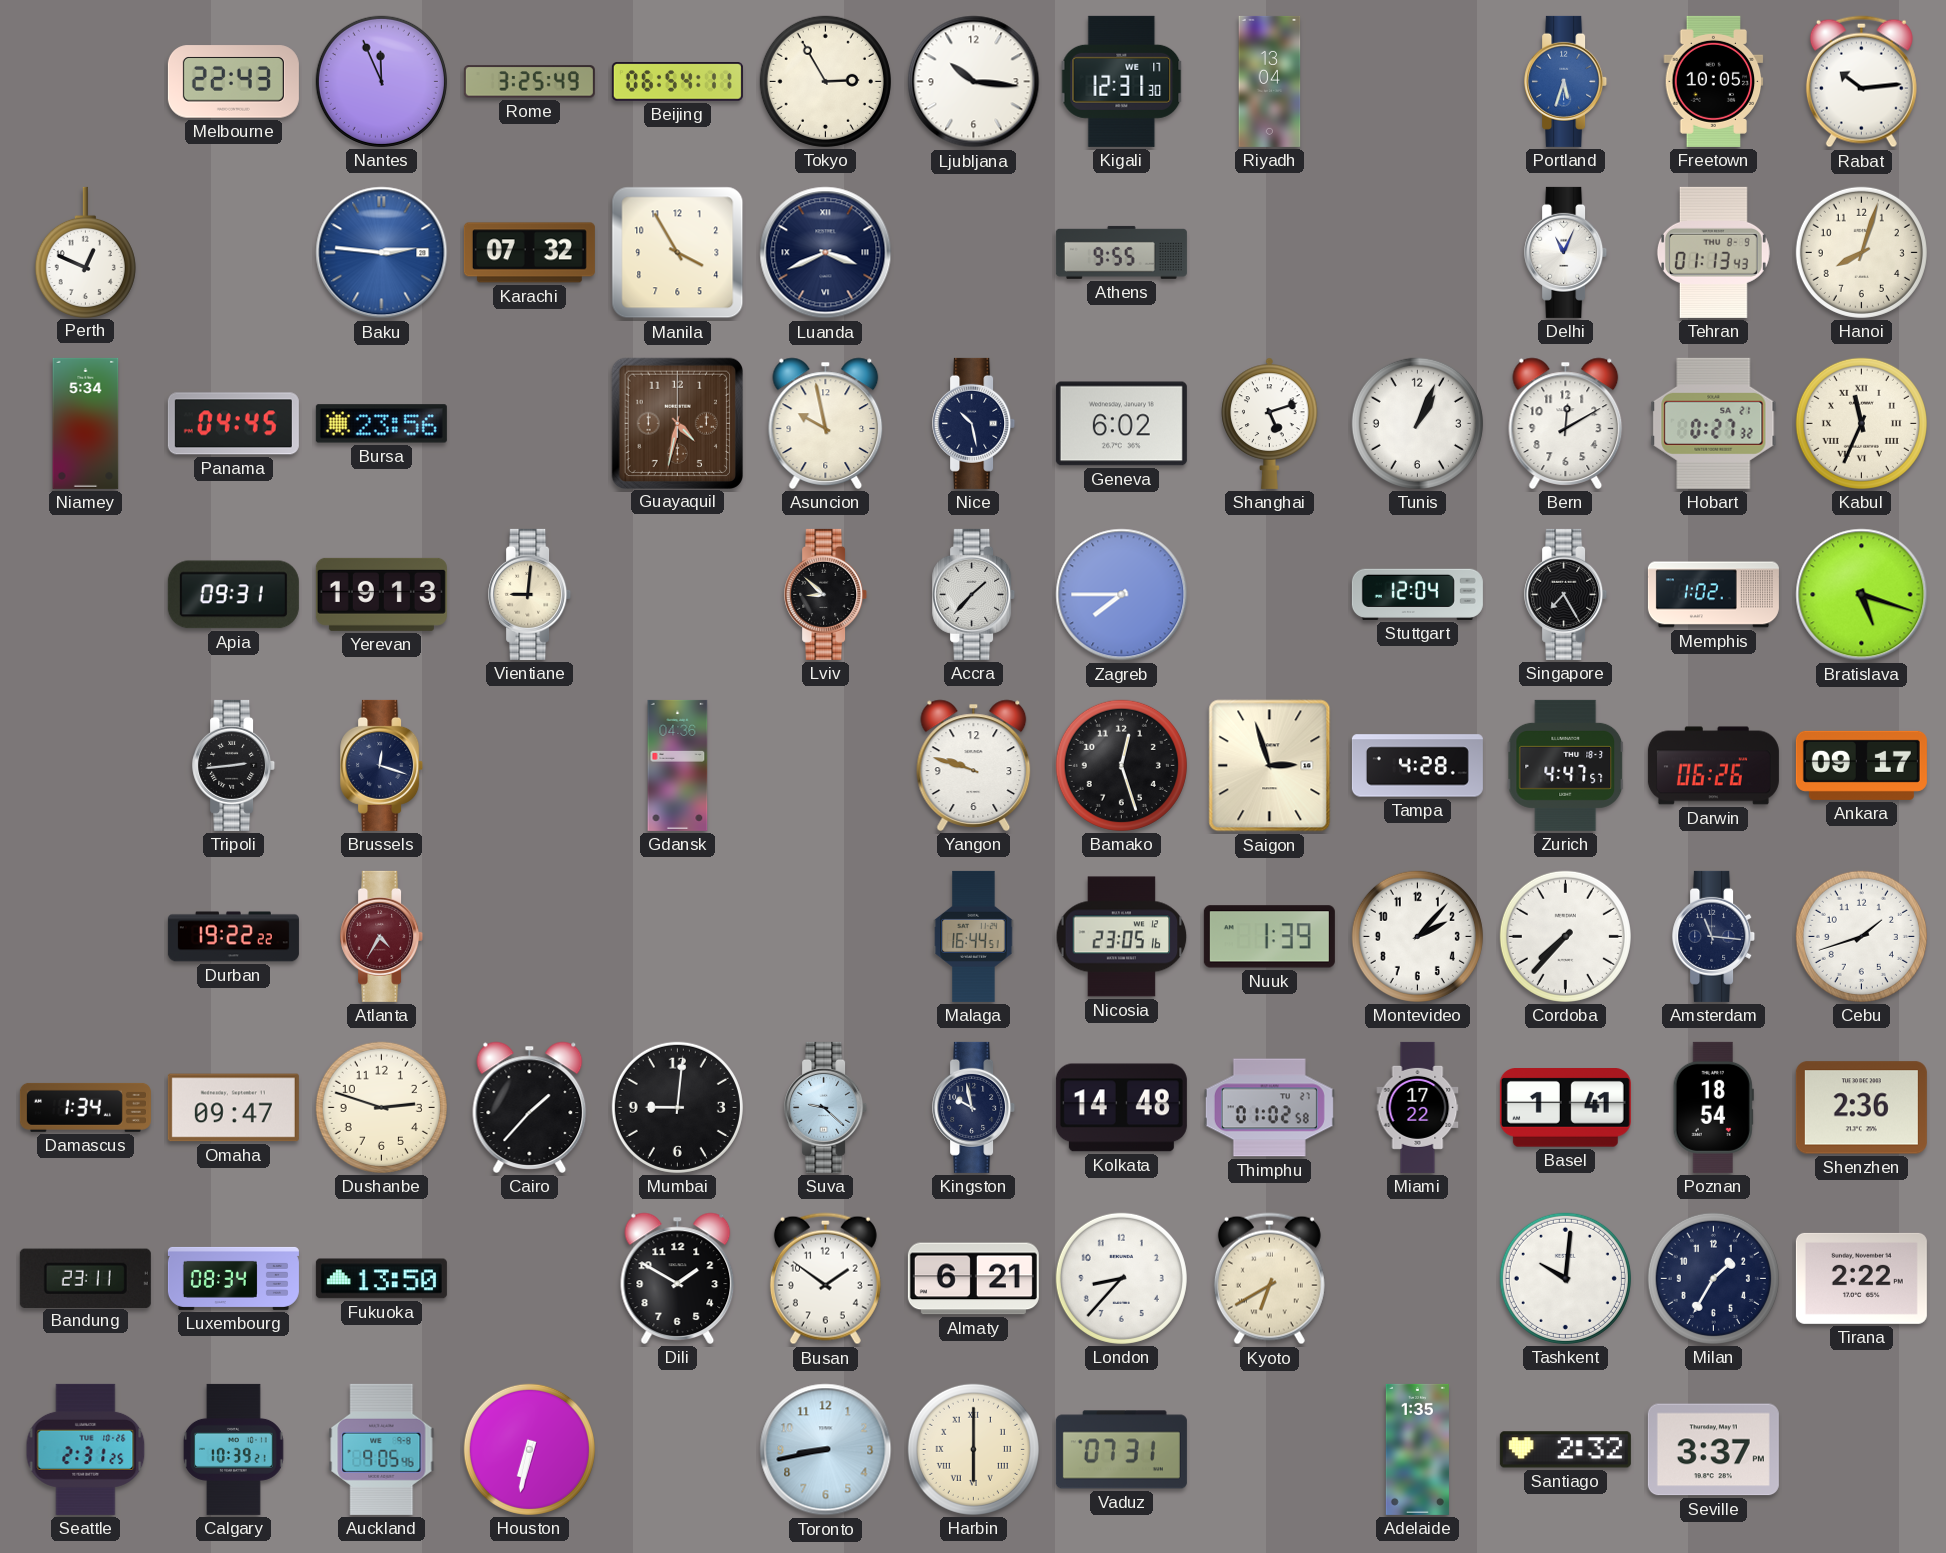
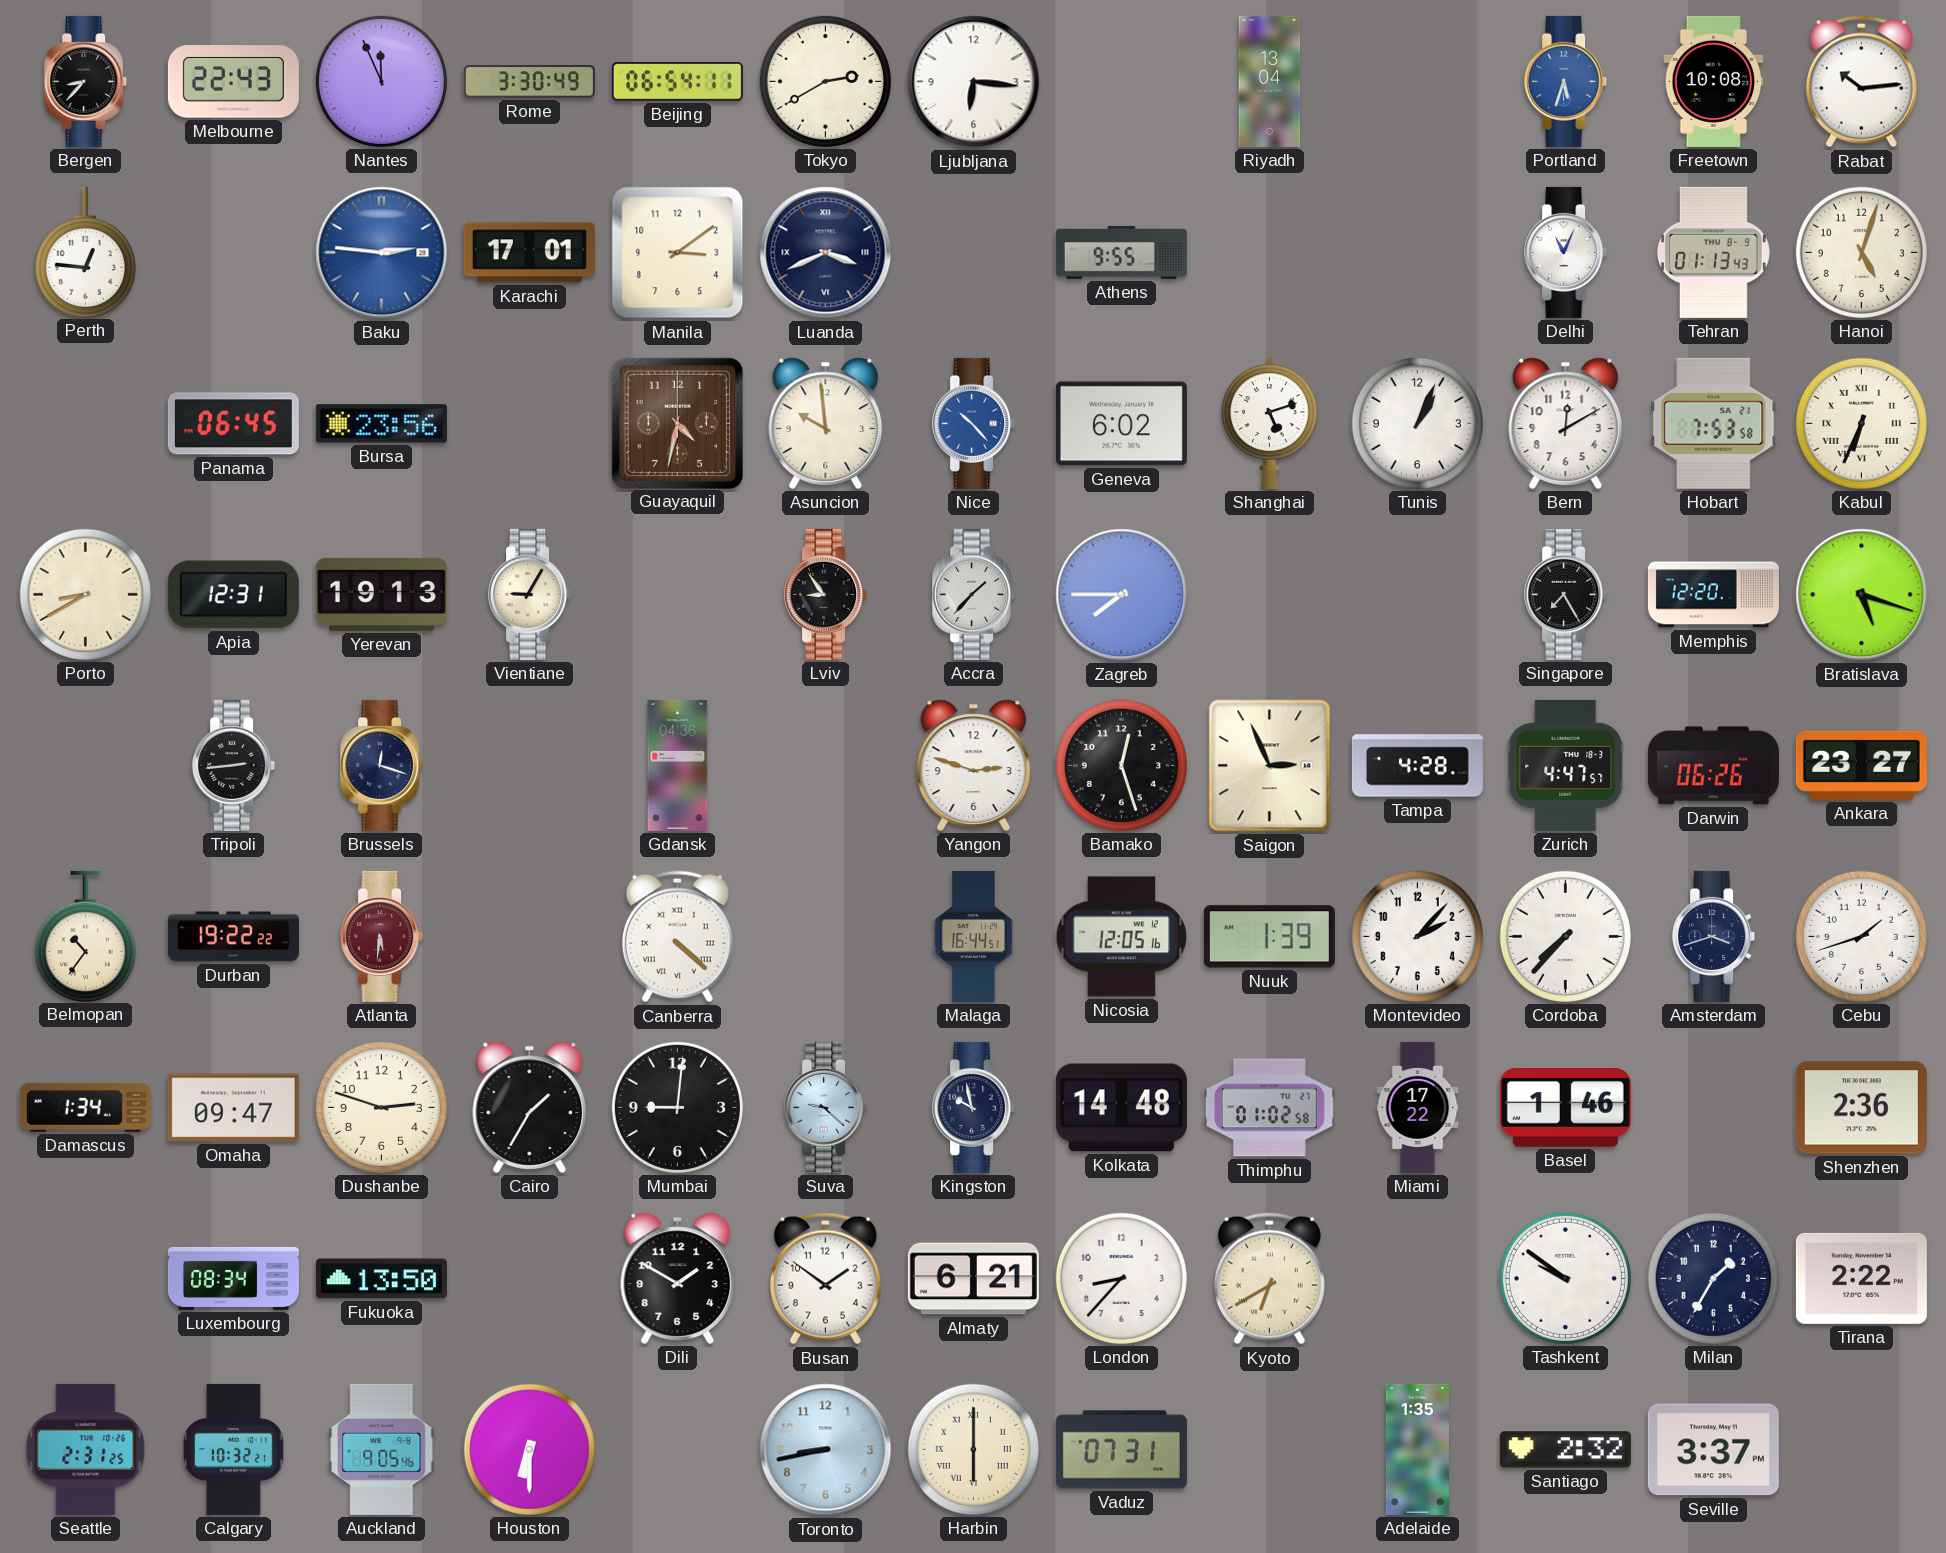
Bergen: none -> 8:37
Rome: 3:25 -> 3:30
Tokyo: 2:55 -> 2:40
Ljubljana: 10:16 -> 6:16
Kigali: 12:31 -> none
Freetown: 10:05 -> 10:08
Perth: 12:49 -> 12:46
Karachi: 07:32 -> 17:01
Manila: 3:55 -> 3:09
Hanoi: 8:03 -> 5:03
Niamey: 5:34 -> none
Panama: 04:45 -> 06:45
Asuncion: 9:58 -> 9:59
Nice: 10:28 -> 10:23
Nice dial: navy -> blue
Hobart: 0:27 -> 7:53
Kabul: 11:34 -> 6:34
Porto: none -> 8:40
Apia: 09:31 -> 12:31
Vientiane: 9:01 -> 9:05
Lviv: 8:52 -> 8:54
Stuttgart: 12:04 -> none
Memphis: 1:02 -> 12:20
Yangon: 9:48 -> 2:48
Saigon: 2:57 -> 2:56
Ankara: 09:17 -> 23:27
Belmopan: none -> 10:36
Atlanta: 4:35 -> 5:31
Canberra: none -> 4:22
Nicosia: 23:05 -> 12:05
Amsterdam: 11:16 -> 3:42
Cairo: 1:37 -> 1:35
Basel: 1:41 -> 1:46
Poznan: 18:54 -> none
Bandung: 23:11 -> none
Tashkent: 10:01 -> 9:51
Calgary: 10:39 -> 10:32
Houston: 6:32 -> 6:30
